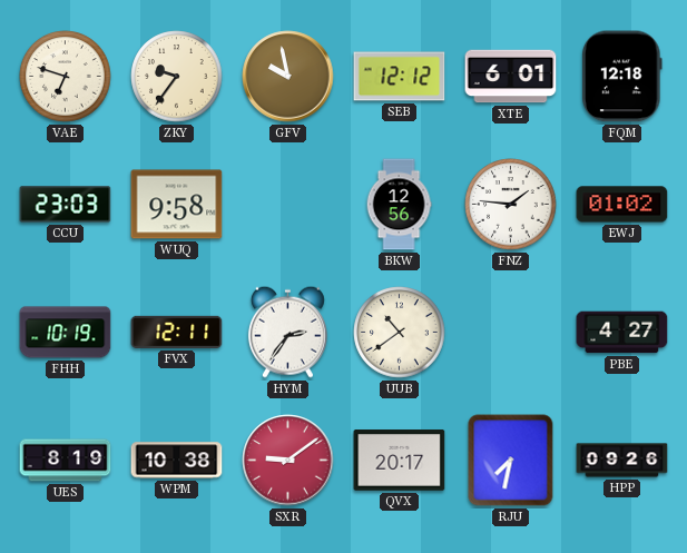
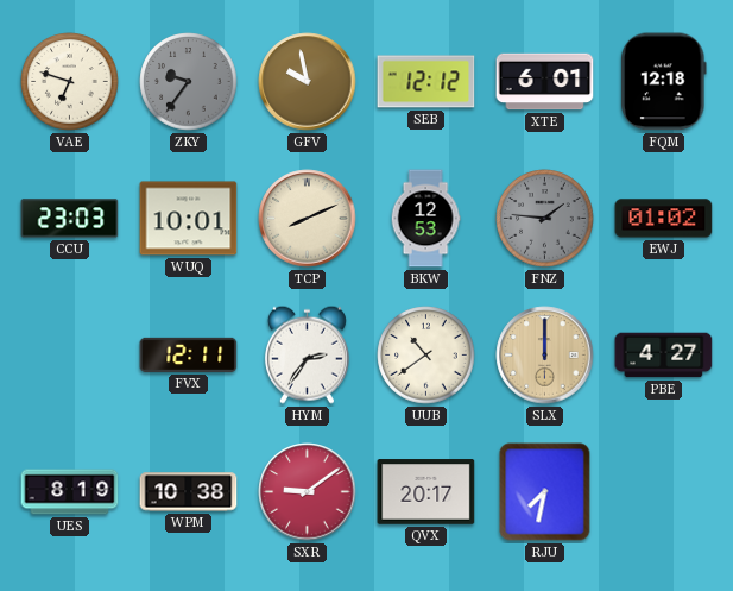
ZKY dial: cream -> grey
WUQ: 9:58 -> 10:01
TCP: none -> 8:11
BKW: 12:56 -> 12:53
FNZ dial: white -> grey
FHH: 10:19 -> none
SLX: none -> 12:00
HPP: 09:26 -> none
